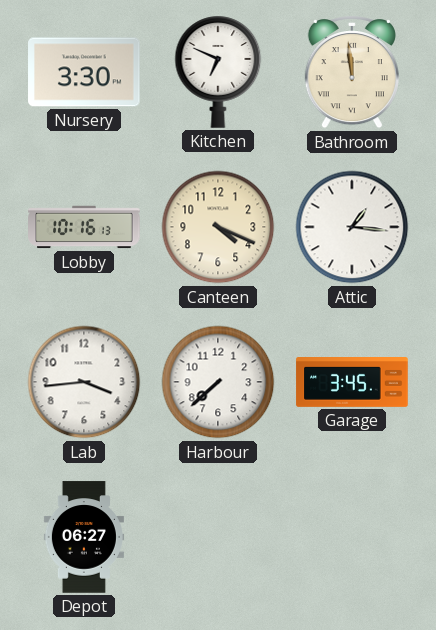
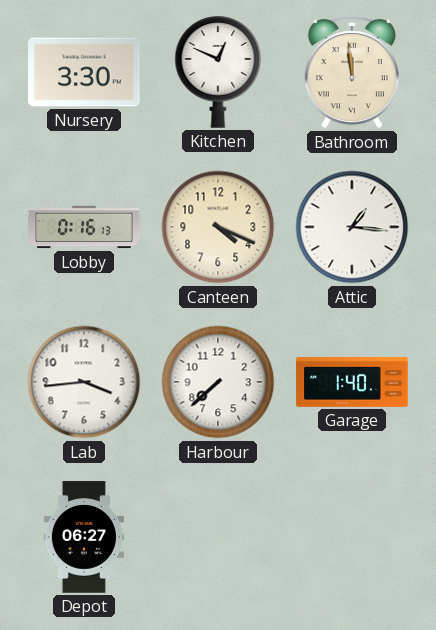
Kitchen: 6:49 -> 12:49
Lobby: 10:16 -> 0:16
Garage: 3:45 -> 1:40
